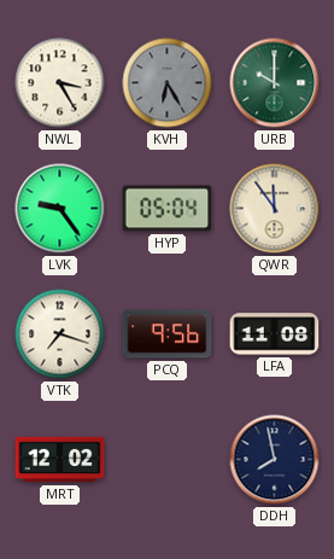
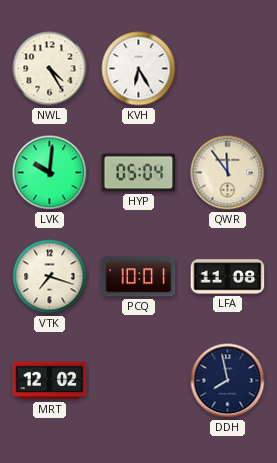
NWL: 3:25 -> 4:25
KVH dial: grey -> white
URB: 10:00 -> none
LVK: 9:24 -> 10:01
PCQ: 9:56 -> 10:01
